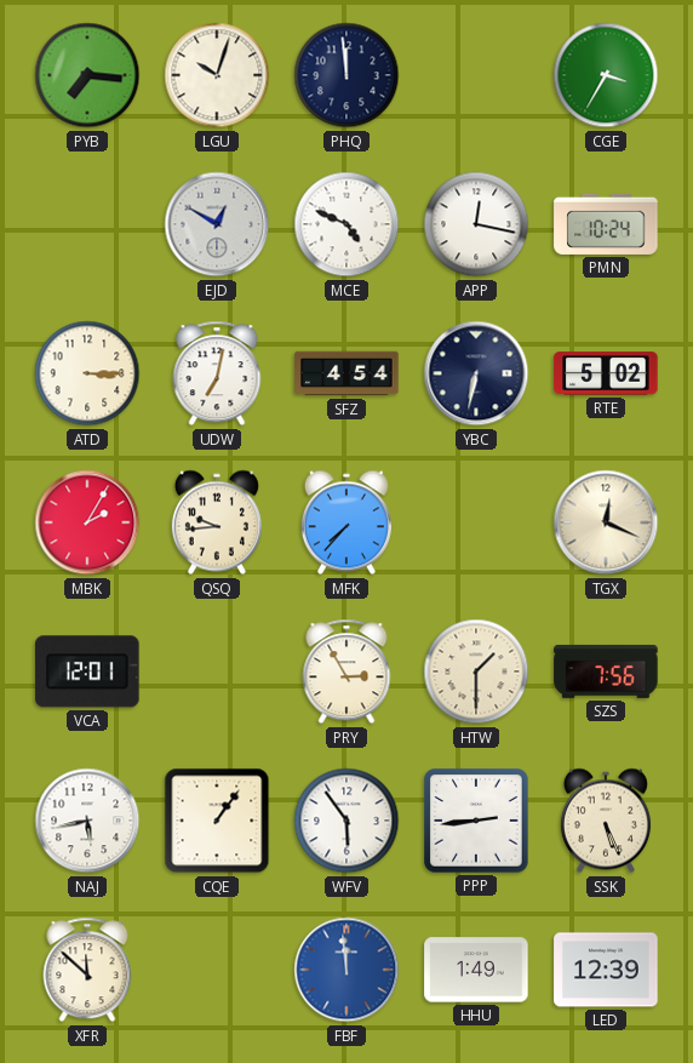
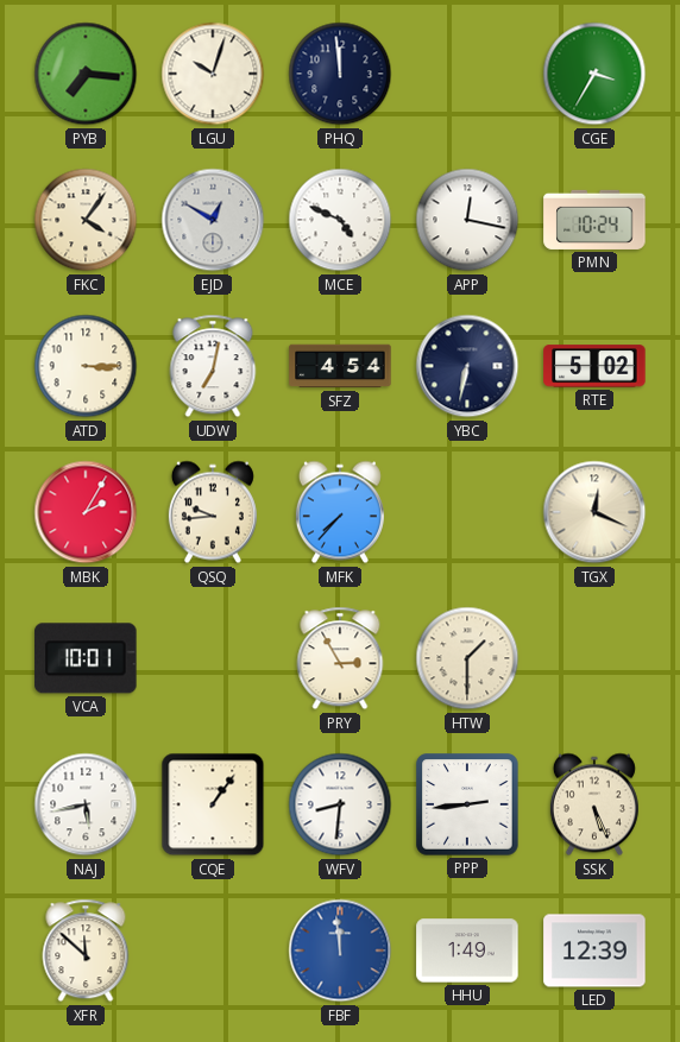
FKC: none -> 4:06
VCA: 12:01 -> 10:01
SZS: 7:56 -> none
WFV: 5:54 -> 8:31
